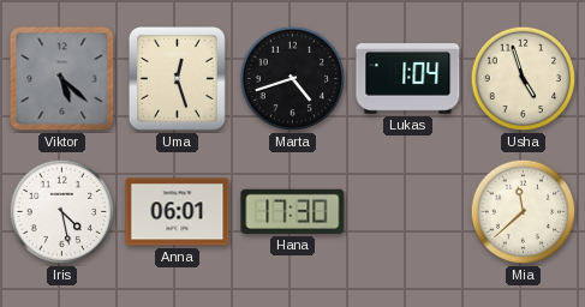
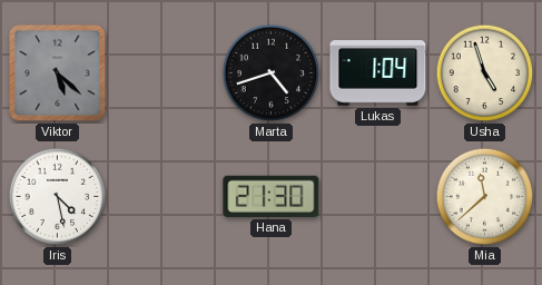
Uma: 12:27 -> none
Anna: 06:01 -> none
Hana: 17:30 -> 21:30
